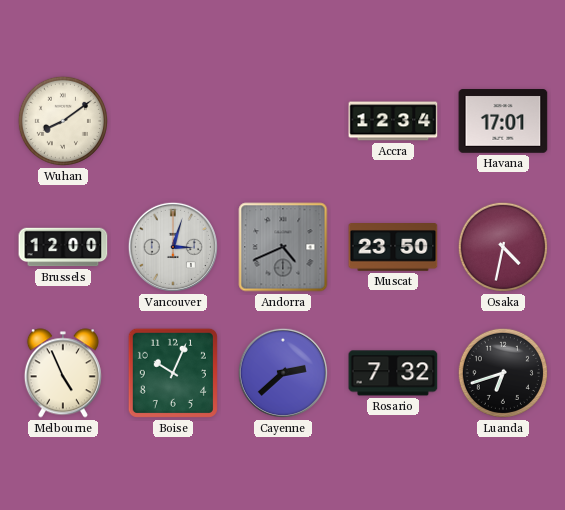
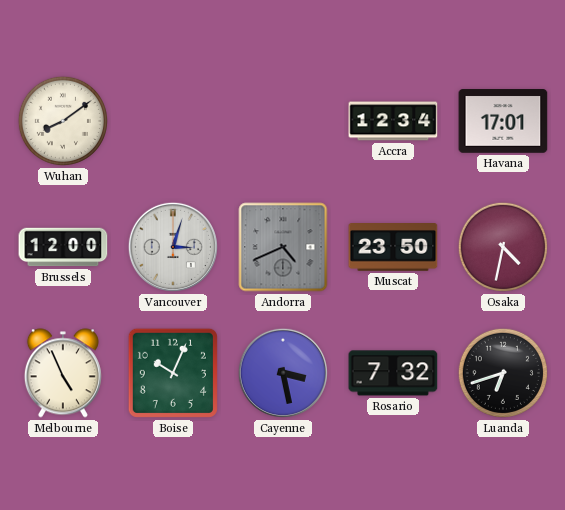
Cayenne: 2:38 -> 3:28
